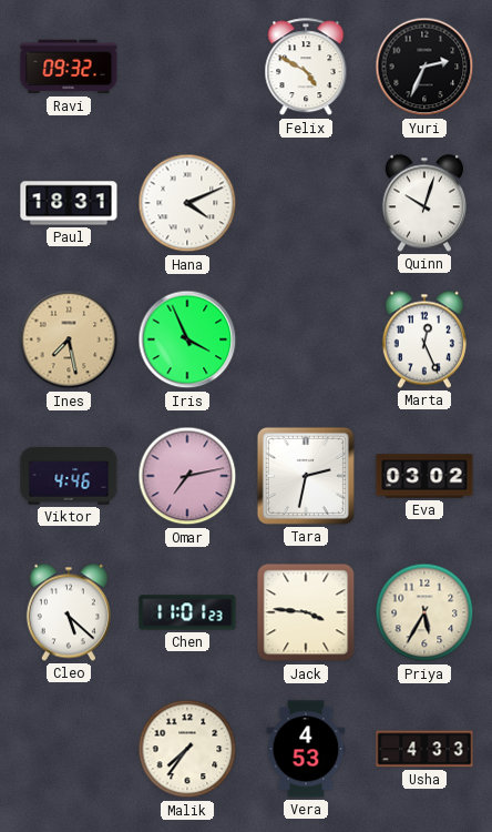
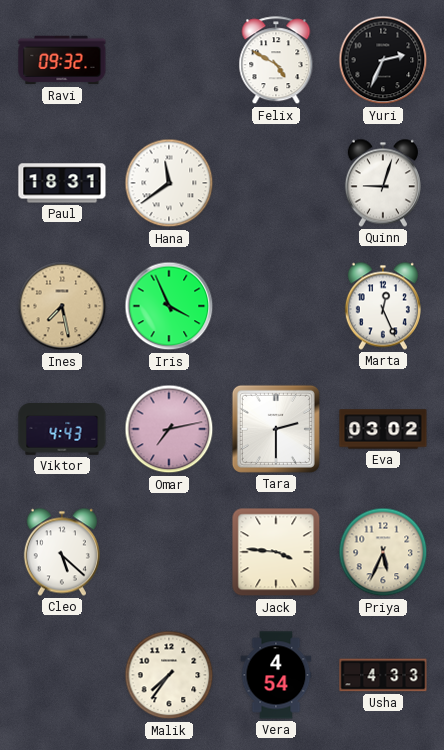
Hana: 4:11 -> 11:39
Quinn: 10:03 -> 9:03
Viktor: 4:46 -> 4:43
Tara: 2:32 -> 2:30
Chen: 11:01 -> none
Priya: 5:35 -> 5:34
Vera: 4:53 -> 4:54
